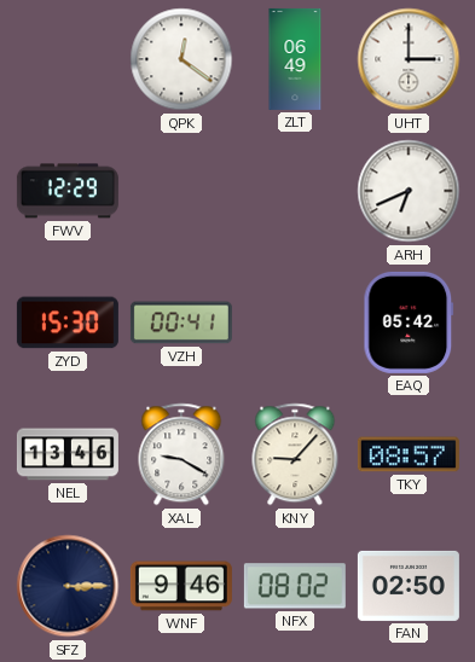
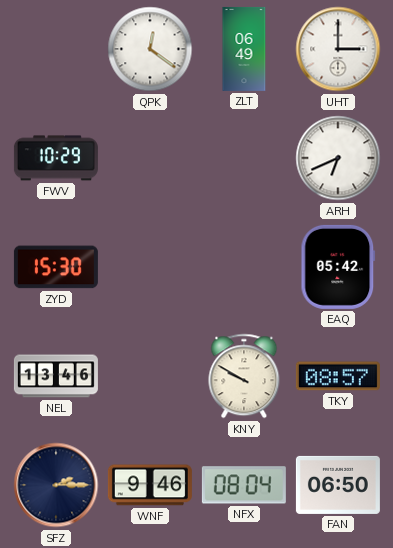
FWV: 12:29 -> 10:29
VZH: 00:41 -> none
XAL: 9:20 -> none
KNY: 9:07 -> 9:50
SFZ: 3:15 -> 2:15
NFX: 08:02 -> 08:04
FAN: 02:50 -> 06:50
